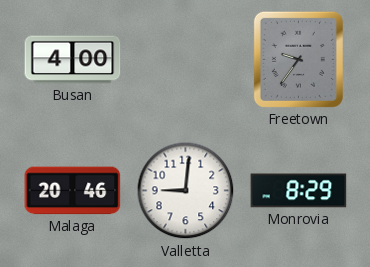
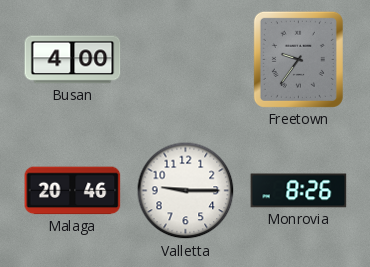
Valletta: 9:01 -> 9:15
Monrovia: 8:29 -> 8:26
